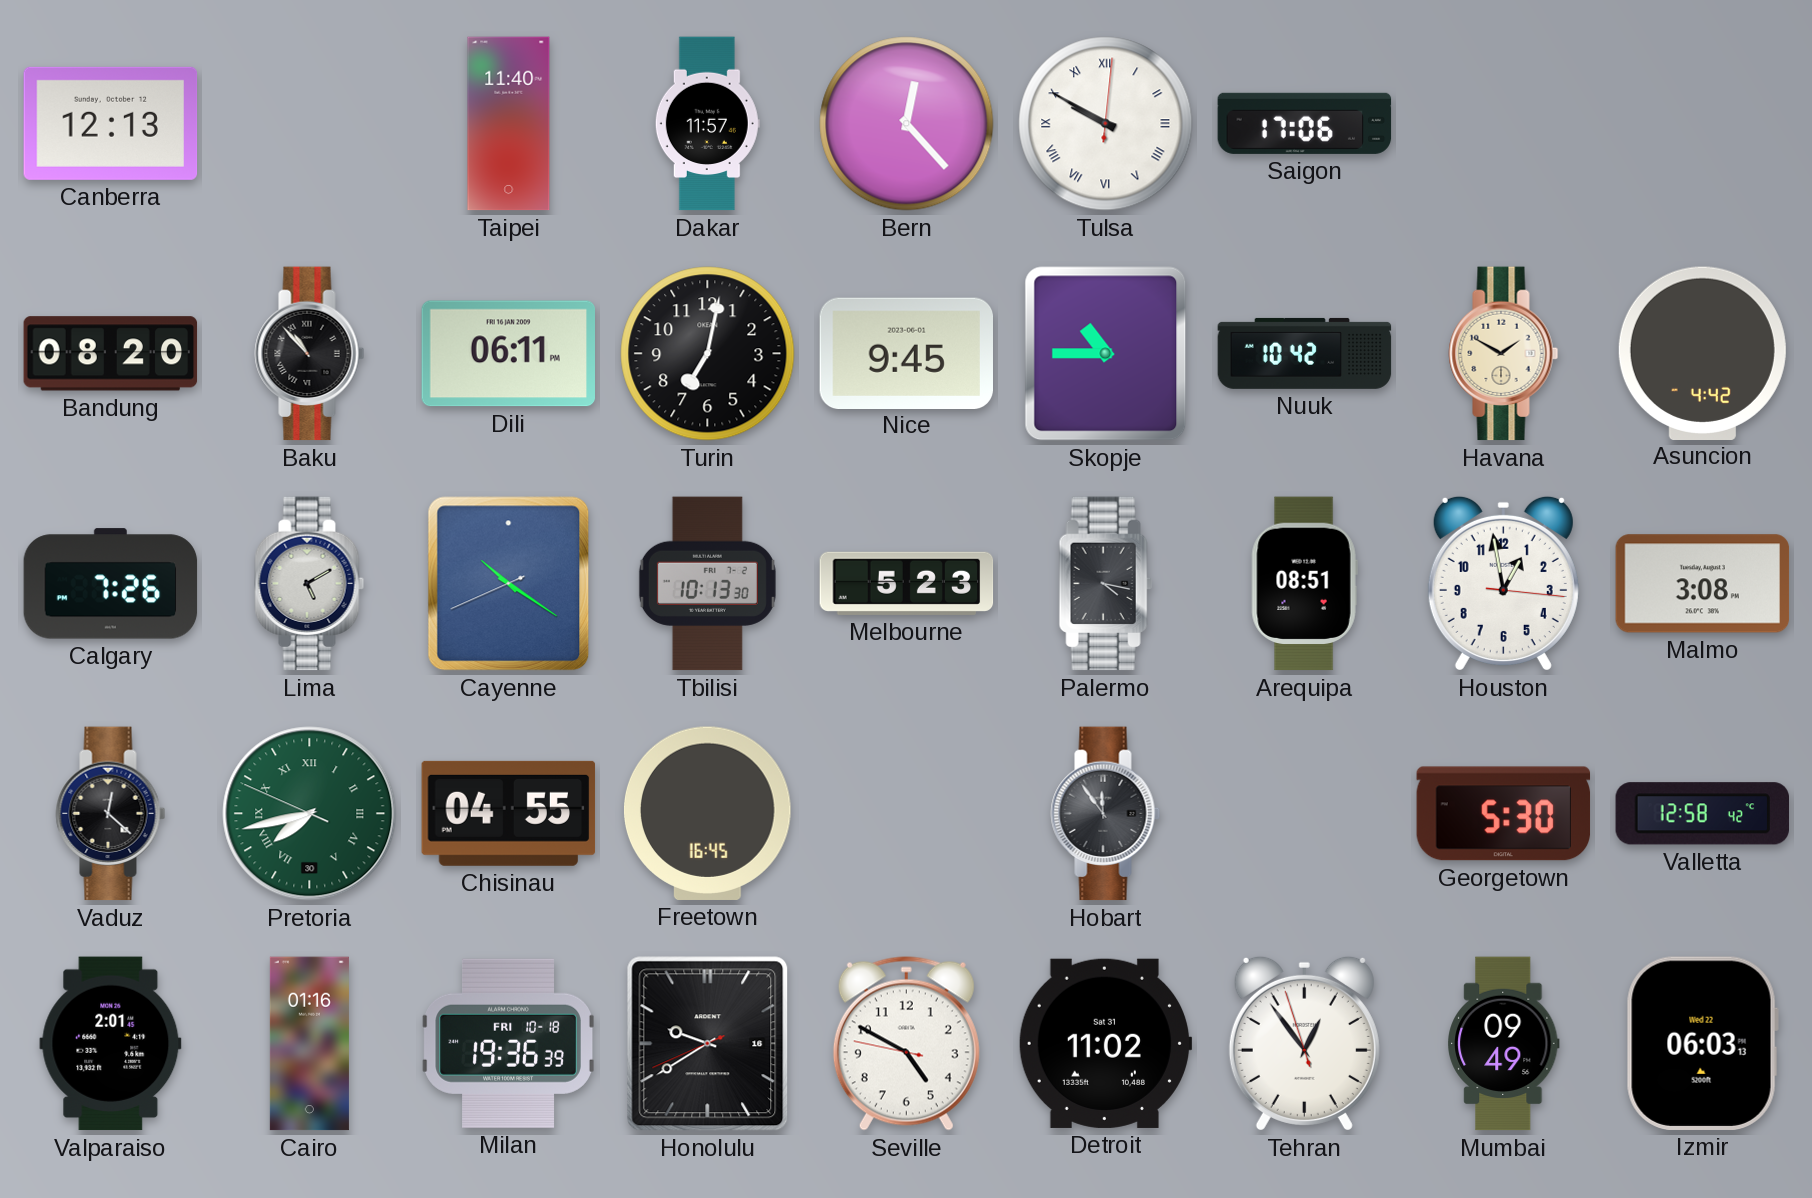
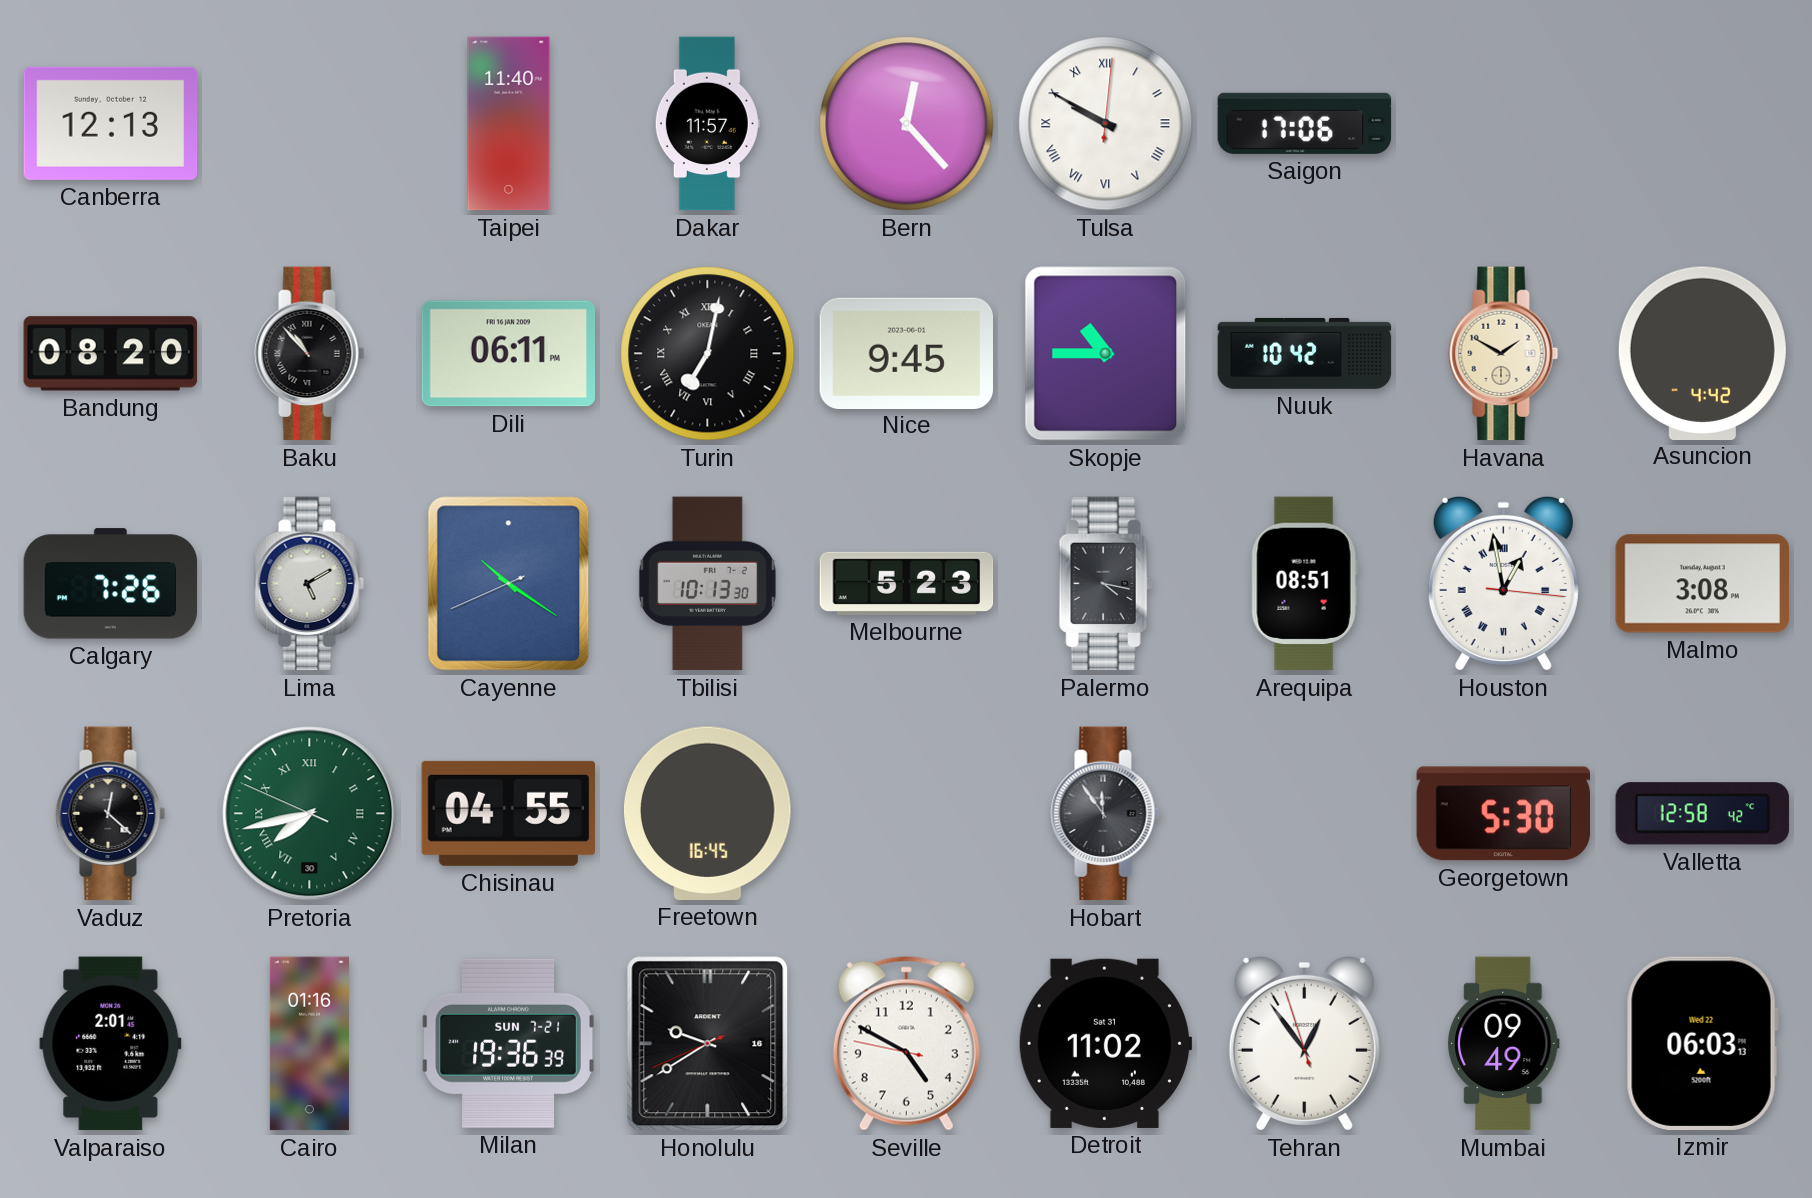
Turin numerals: Arabic -> Roman
Houston numerals: Arabic -> Roman
Milan date: FRI 10-18 -> SUN 7-21
